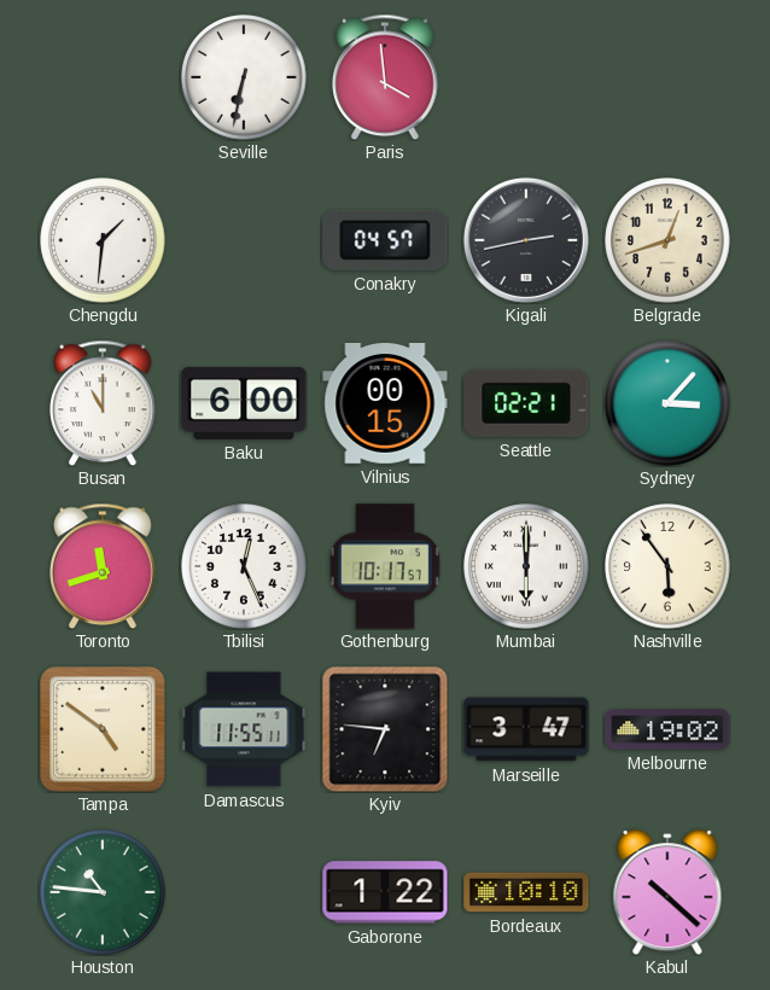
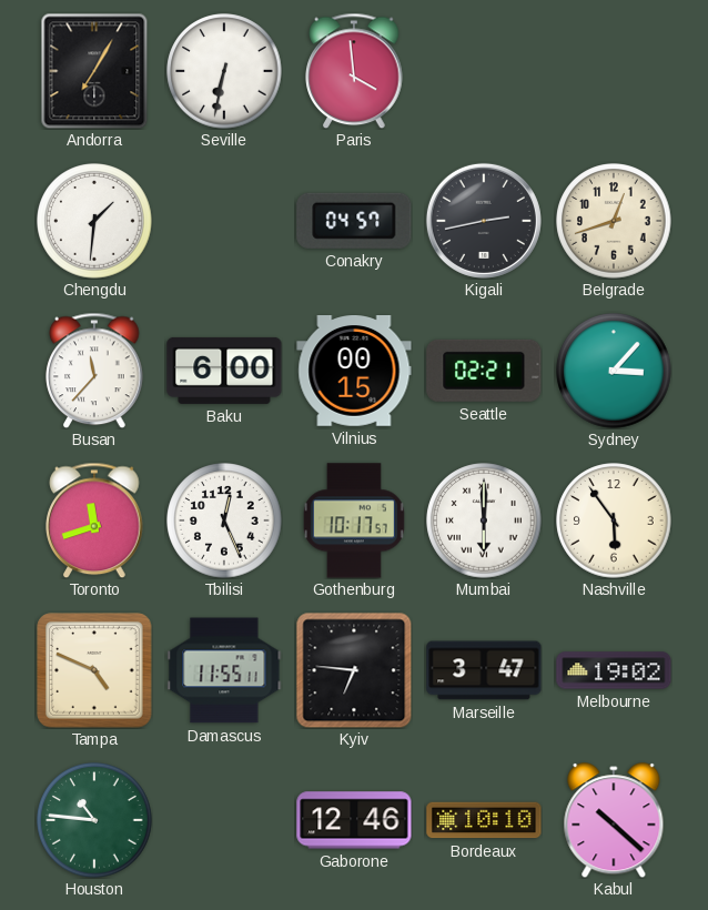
Andorra: none -> 7:05
Busan: 11:00 -> 11:37
Tampa: 4:51 -> 4:49
Gaborone: 1:22 -> 12:46
